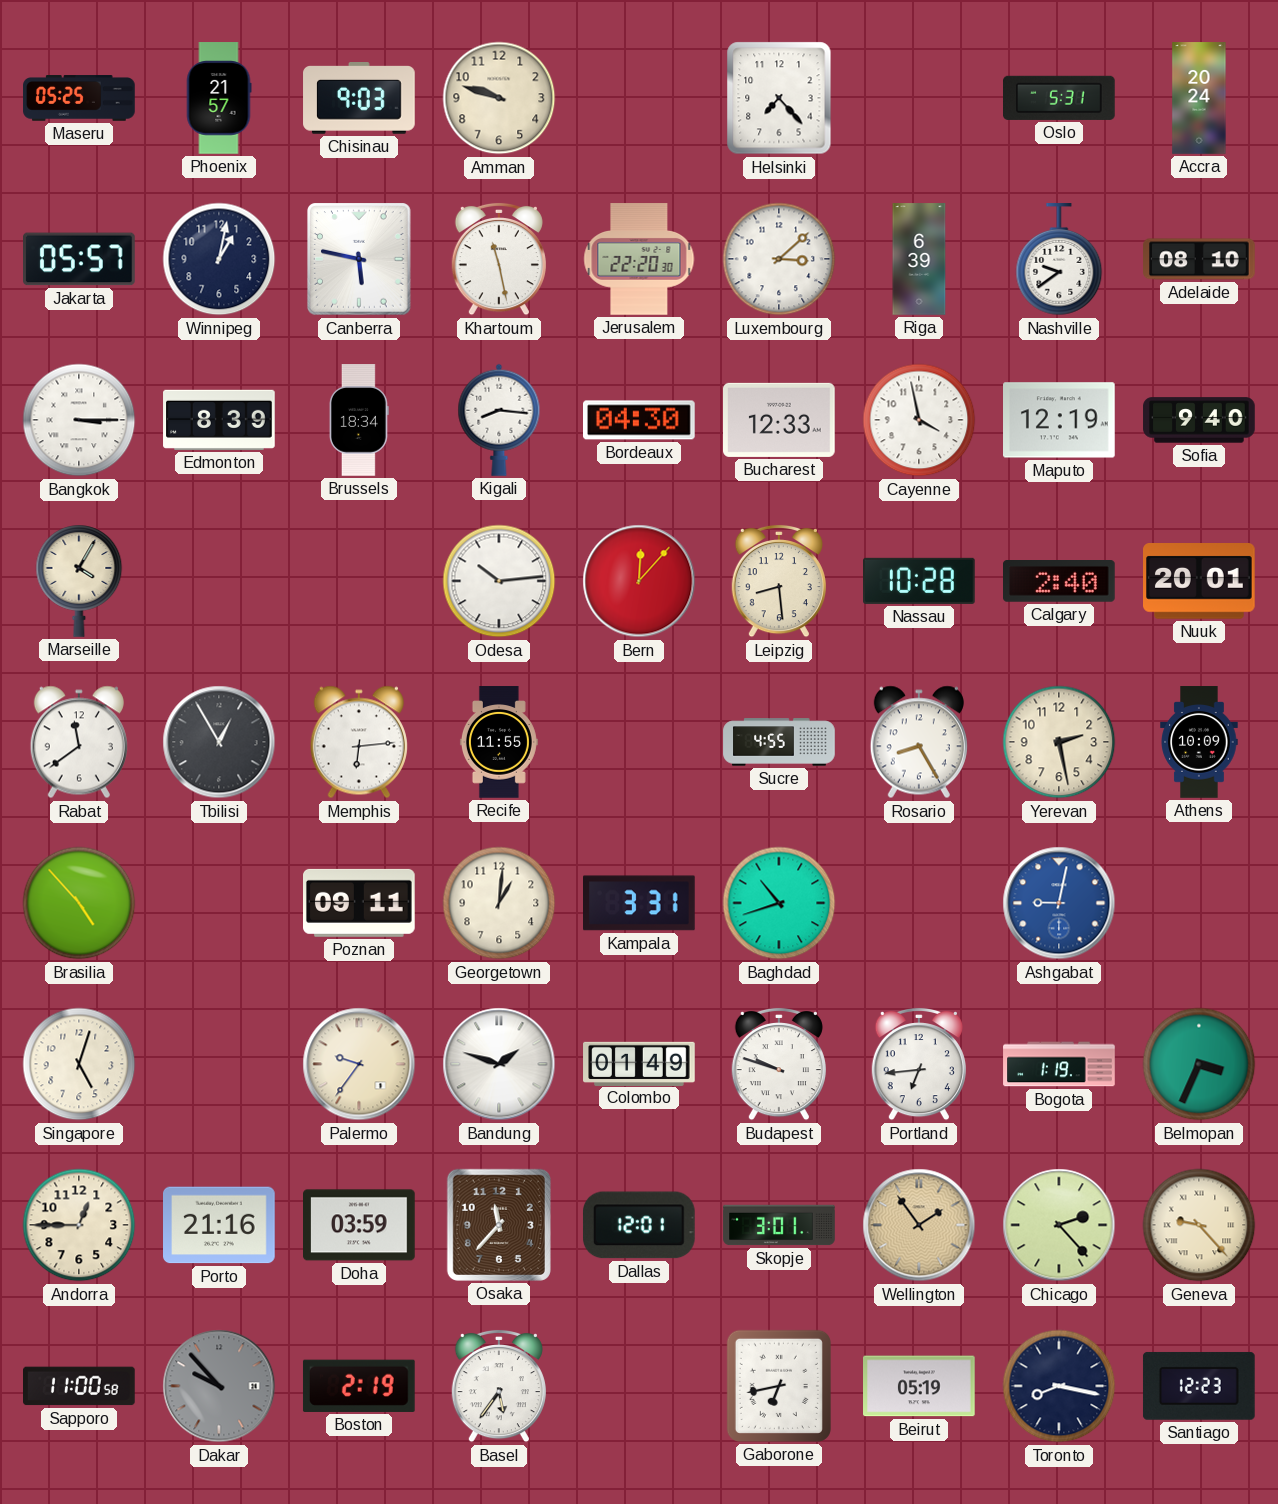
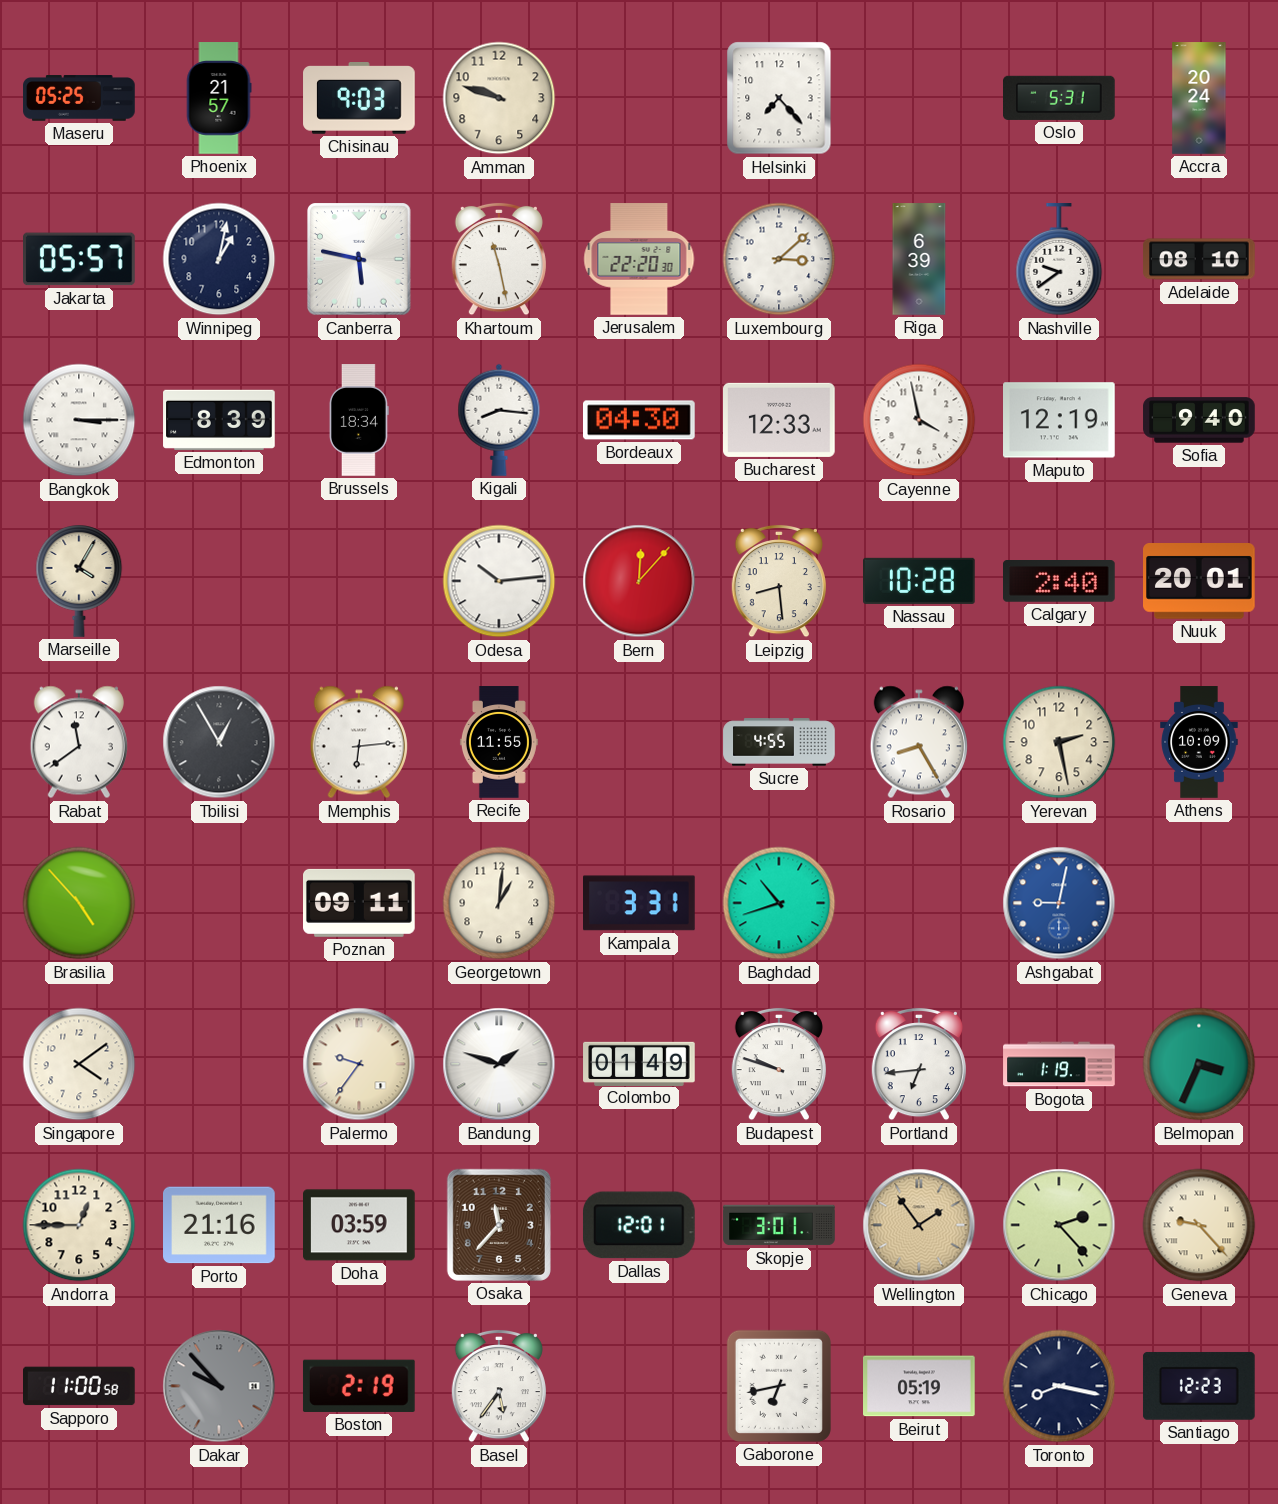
Singapore: 5:03 -> 4:09
